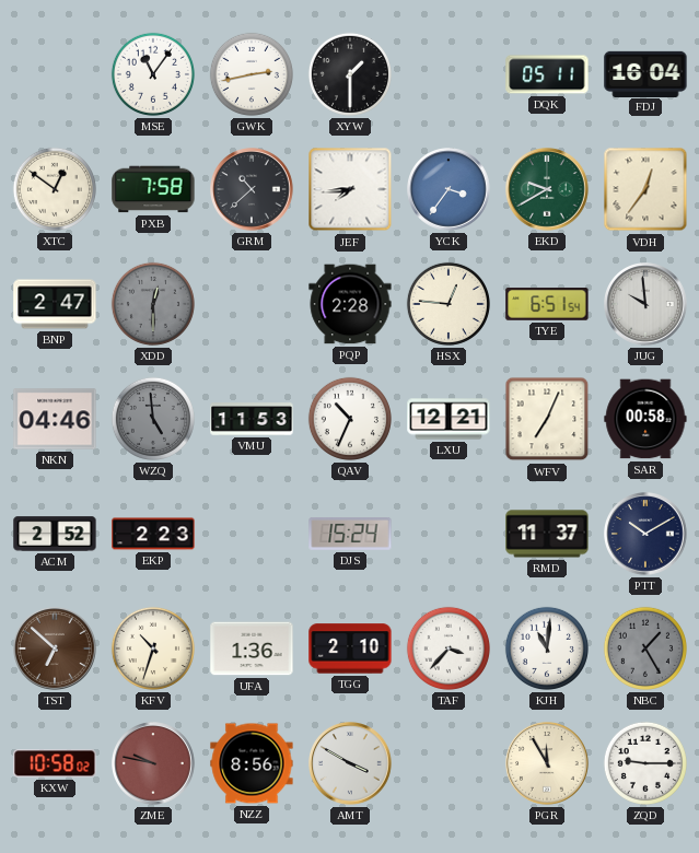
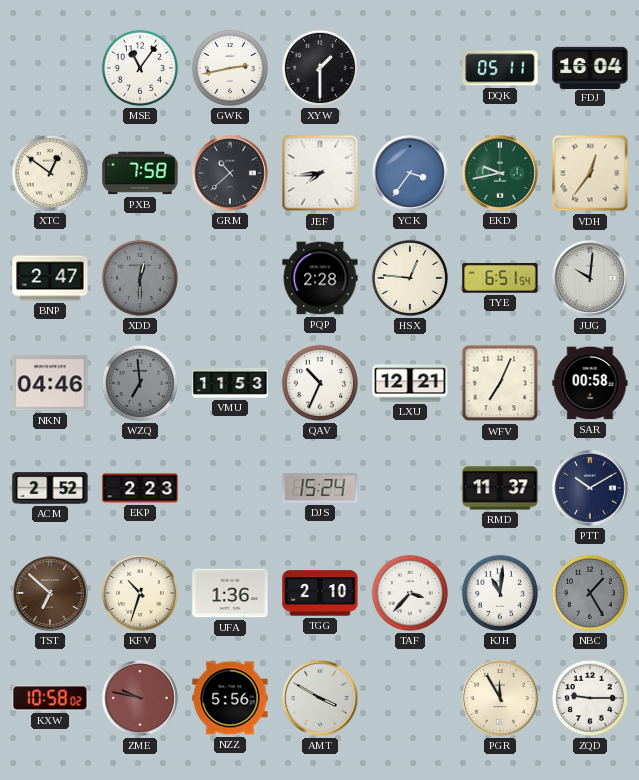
EKD: 9:40 -> 9:43
JUG: 9:59 -> 10:01
WZQ: 4:59 -> 6:59
NZZ: 8:56 -> 5:56
